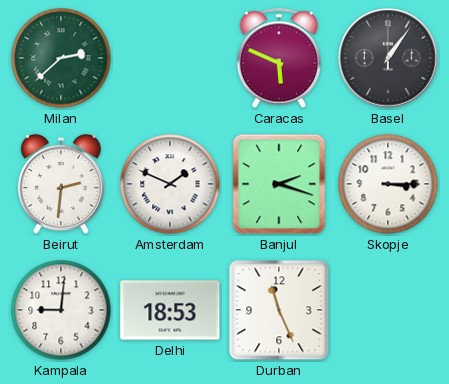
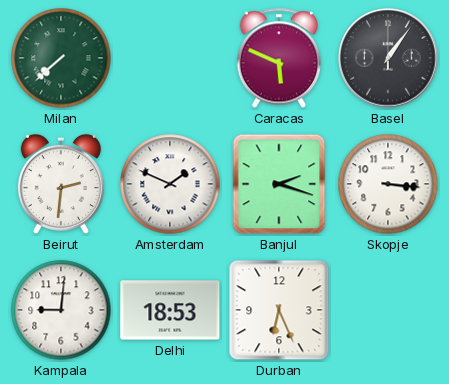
Milan: 2:38 -> 7:38
Skopje: 3:15 -> 3:16
Durban: 11:26 -> 6:26
